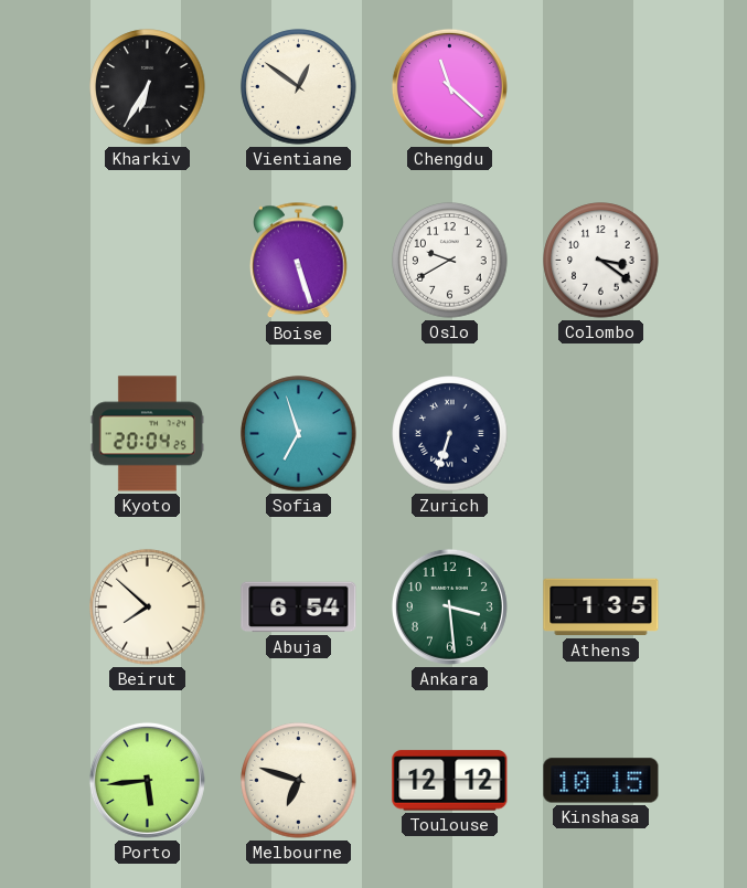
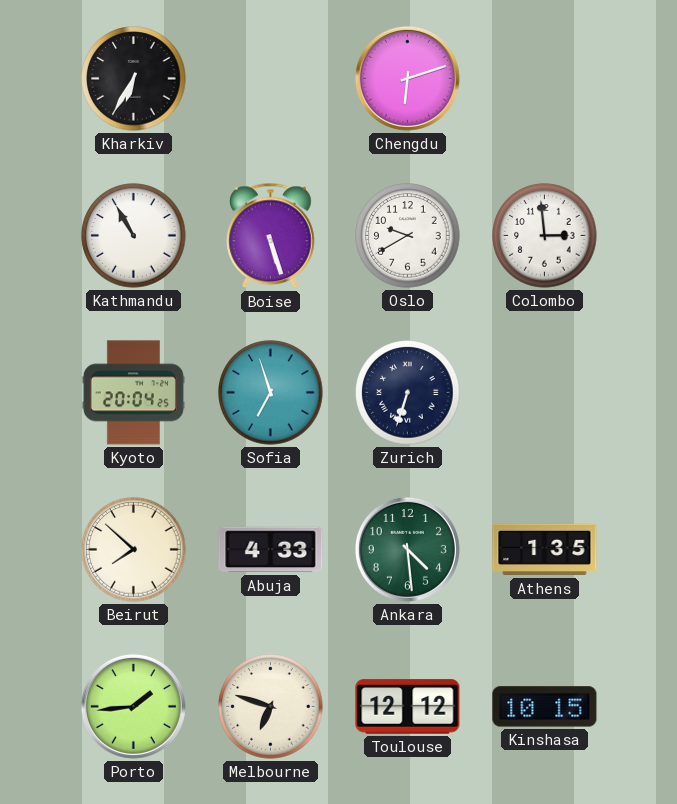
Vientiane: 12:51 -> none
Chengdu: 11:22 -> 6:12
Kathmandu: none -> 10:55
Colombo: 3:21 -> 2:59
Abuja: 6:54 -> 4:33
Ankara: 3:29 -> 4:29
Porto: 5:44 -> 1:44
